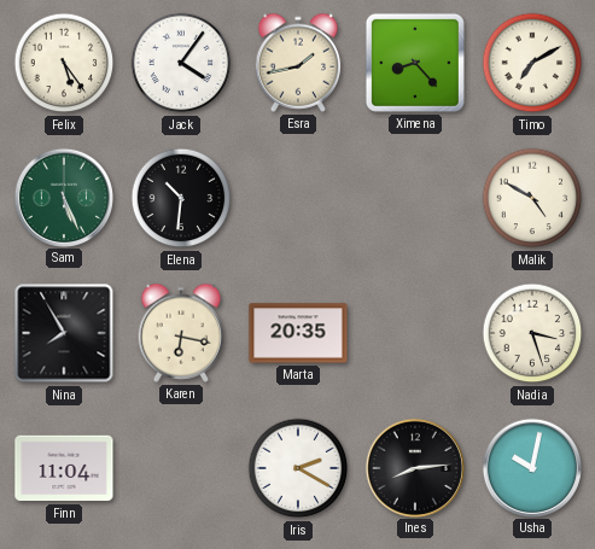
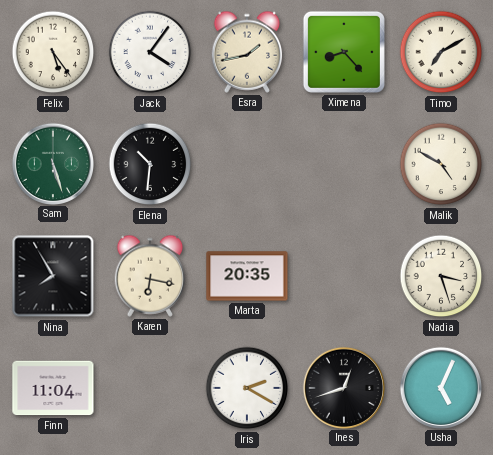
Sam: 5:26 -> 5:27
Ines: 8:14 -> 12:42
Usha: 10:02 -> 5:04
